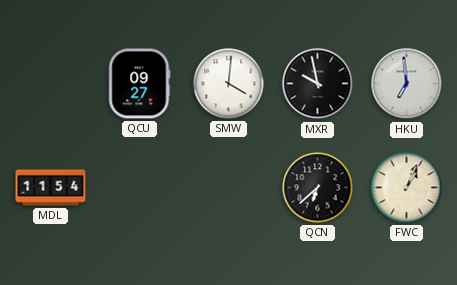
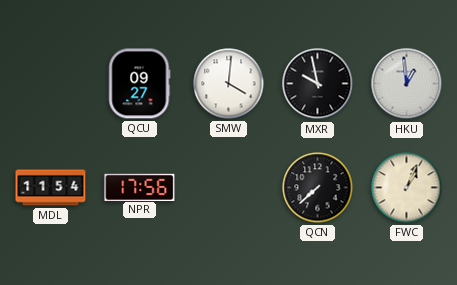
HKU: 6:59 -> 12:59
NPR: none -> 17:56
QCN: 6:38 -> 7:38
